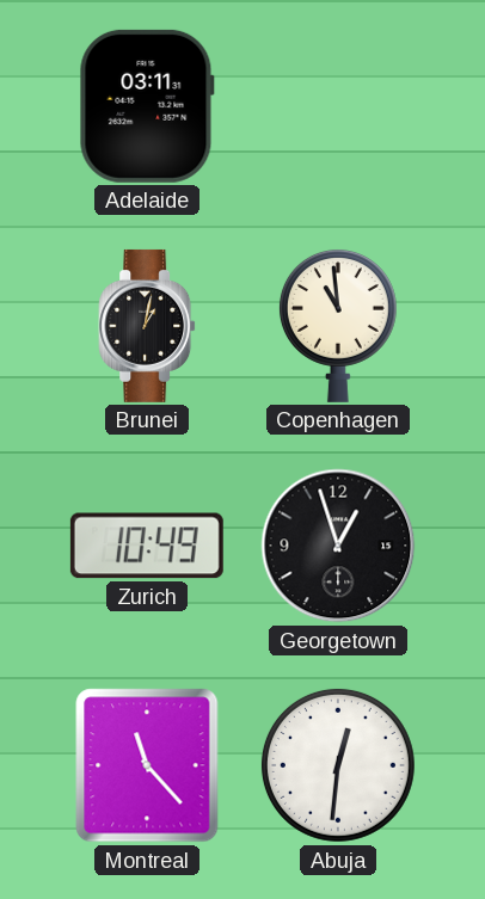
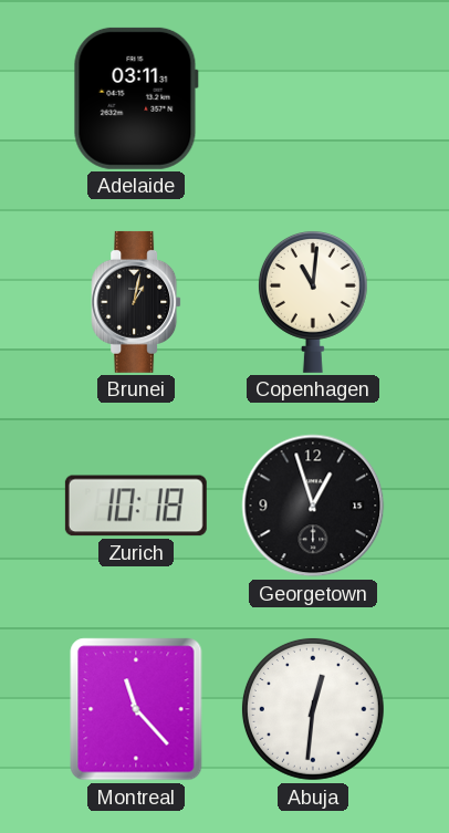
Copenhagen: 10:59 -> 11:01
Zurich: 10:49 -> 10:18
